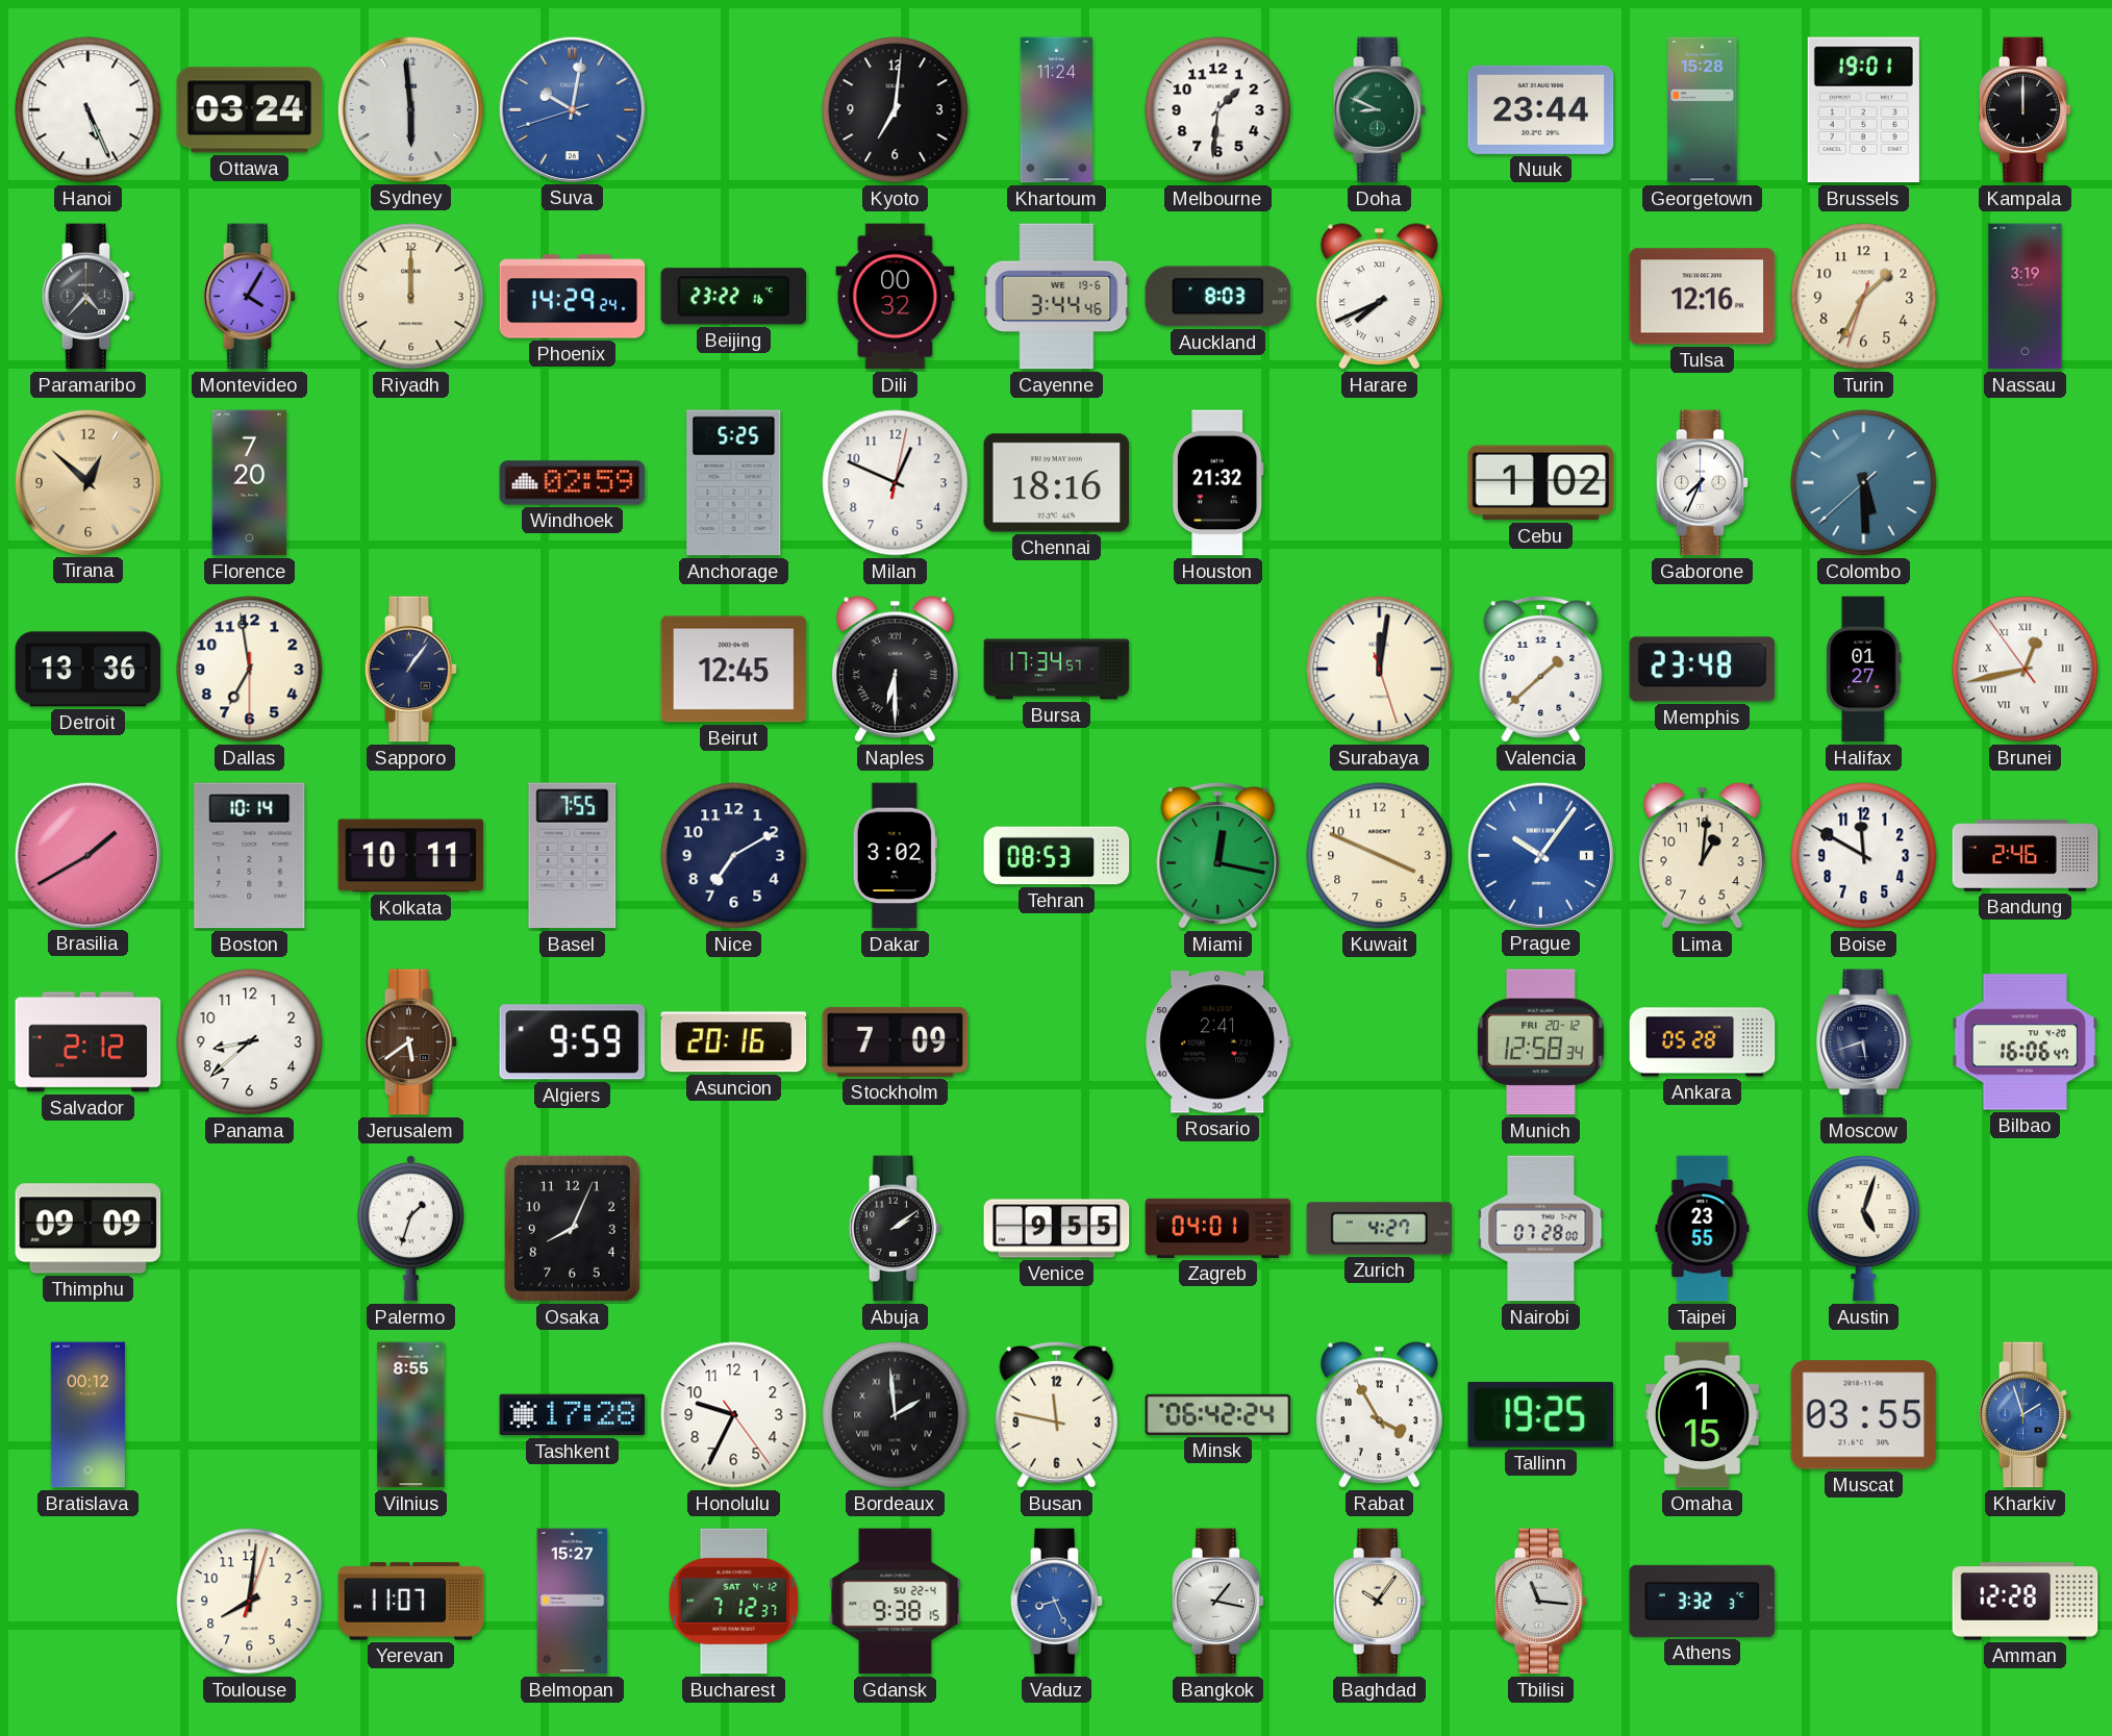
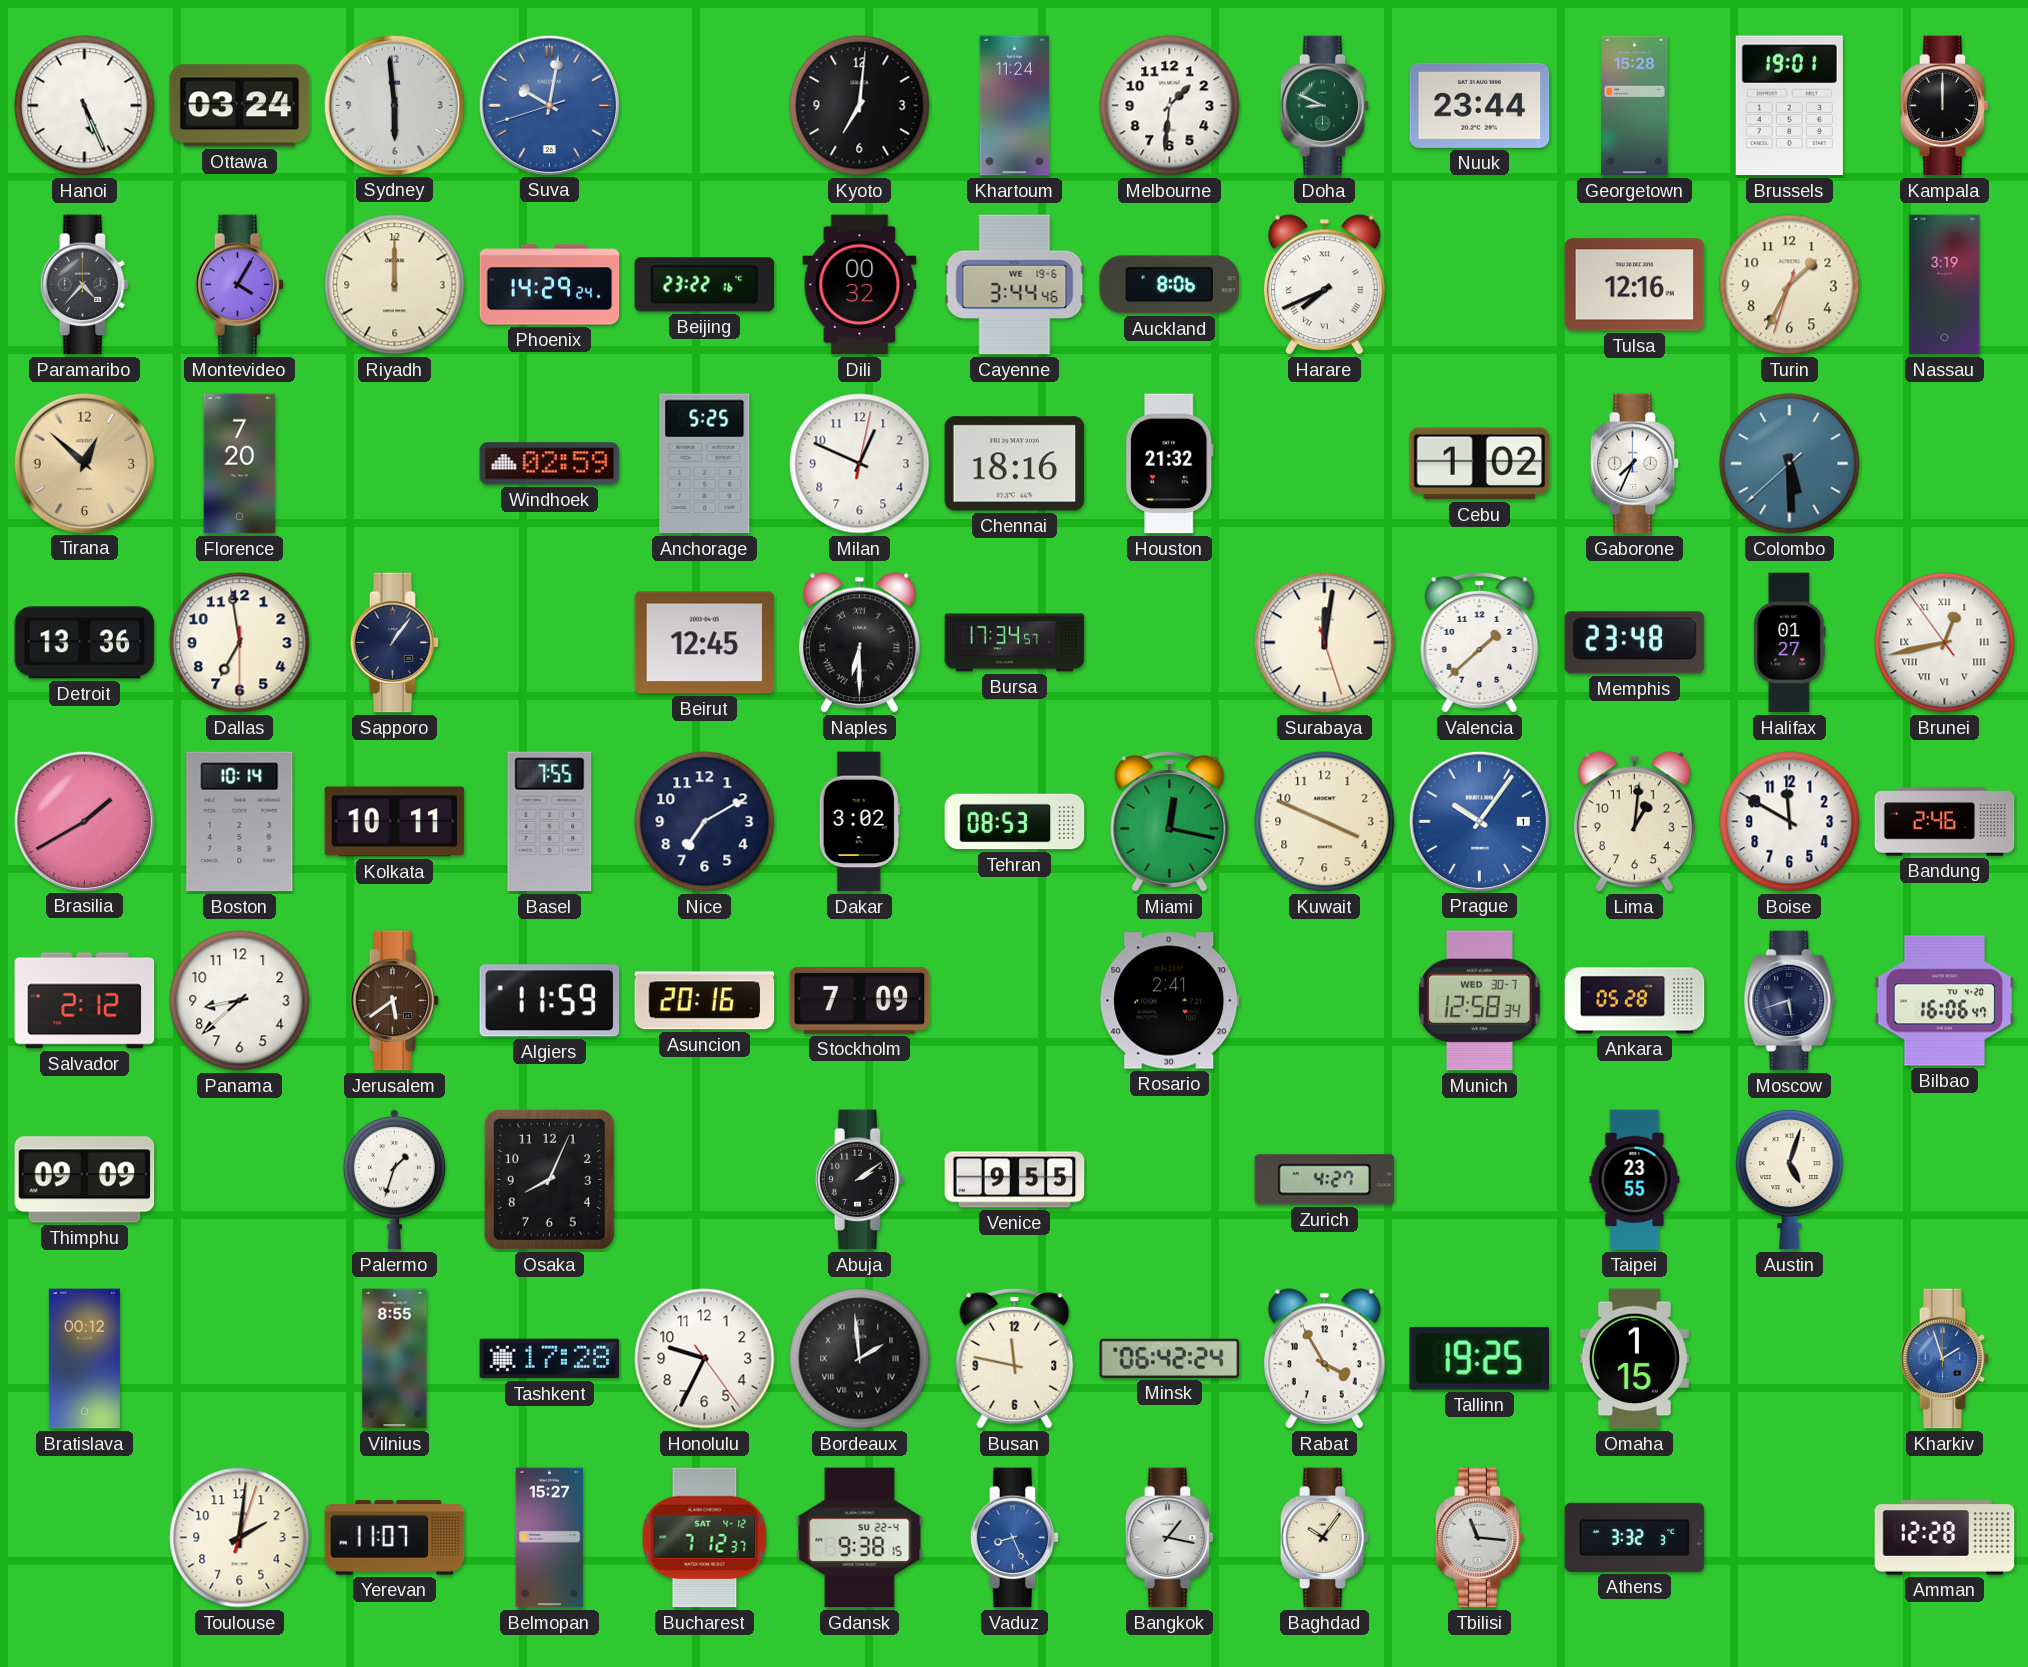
Auckland: 8:03 -> 8:06
Algiers: 9:59 -> 11:59
Munich date: FRI 20-12 -> WED 30-7
Zagreb: 04:01 -> none
Nairobi: 07:28 -> none
Muscat: 03:55 -> none
Toulouse: 8:01 -> 2:01
